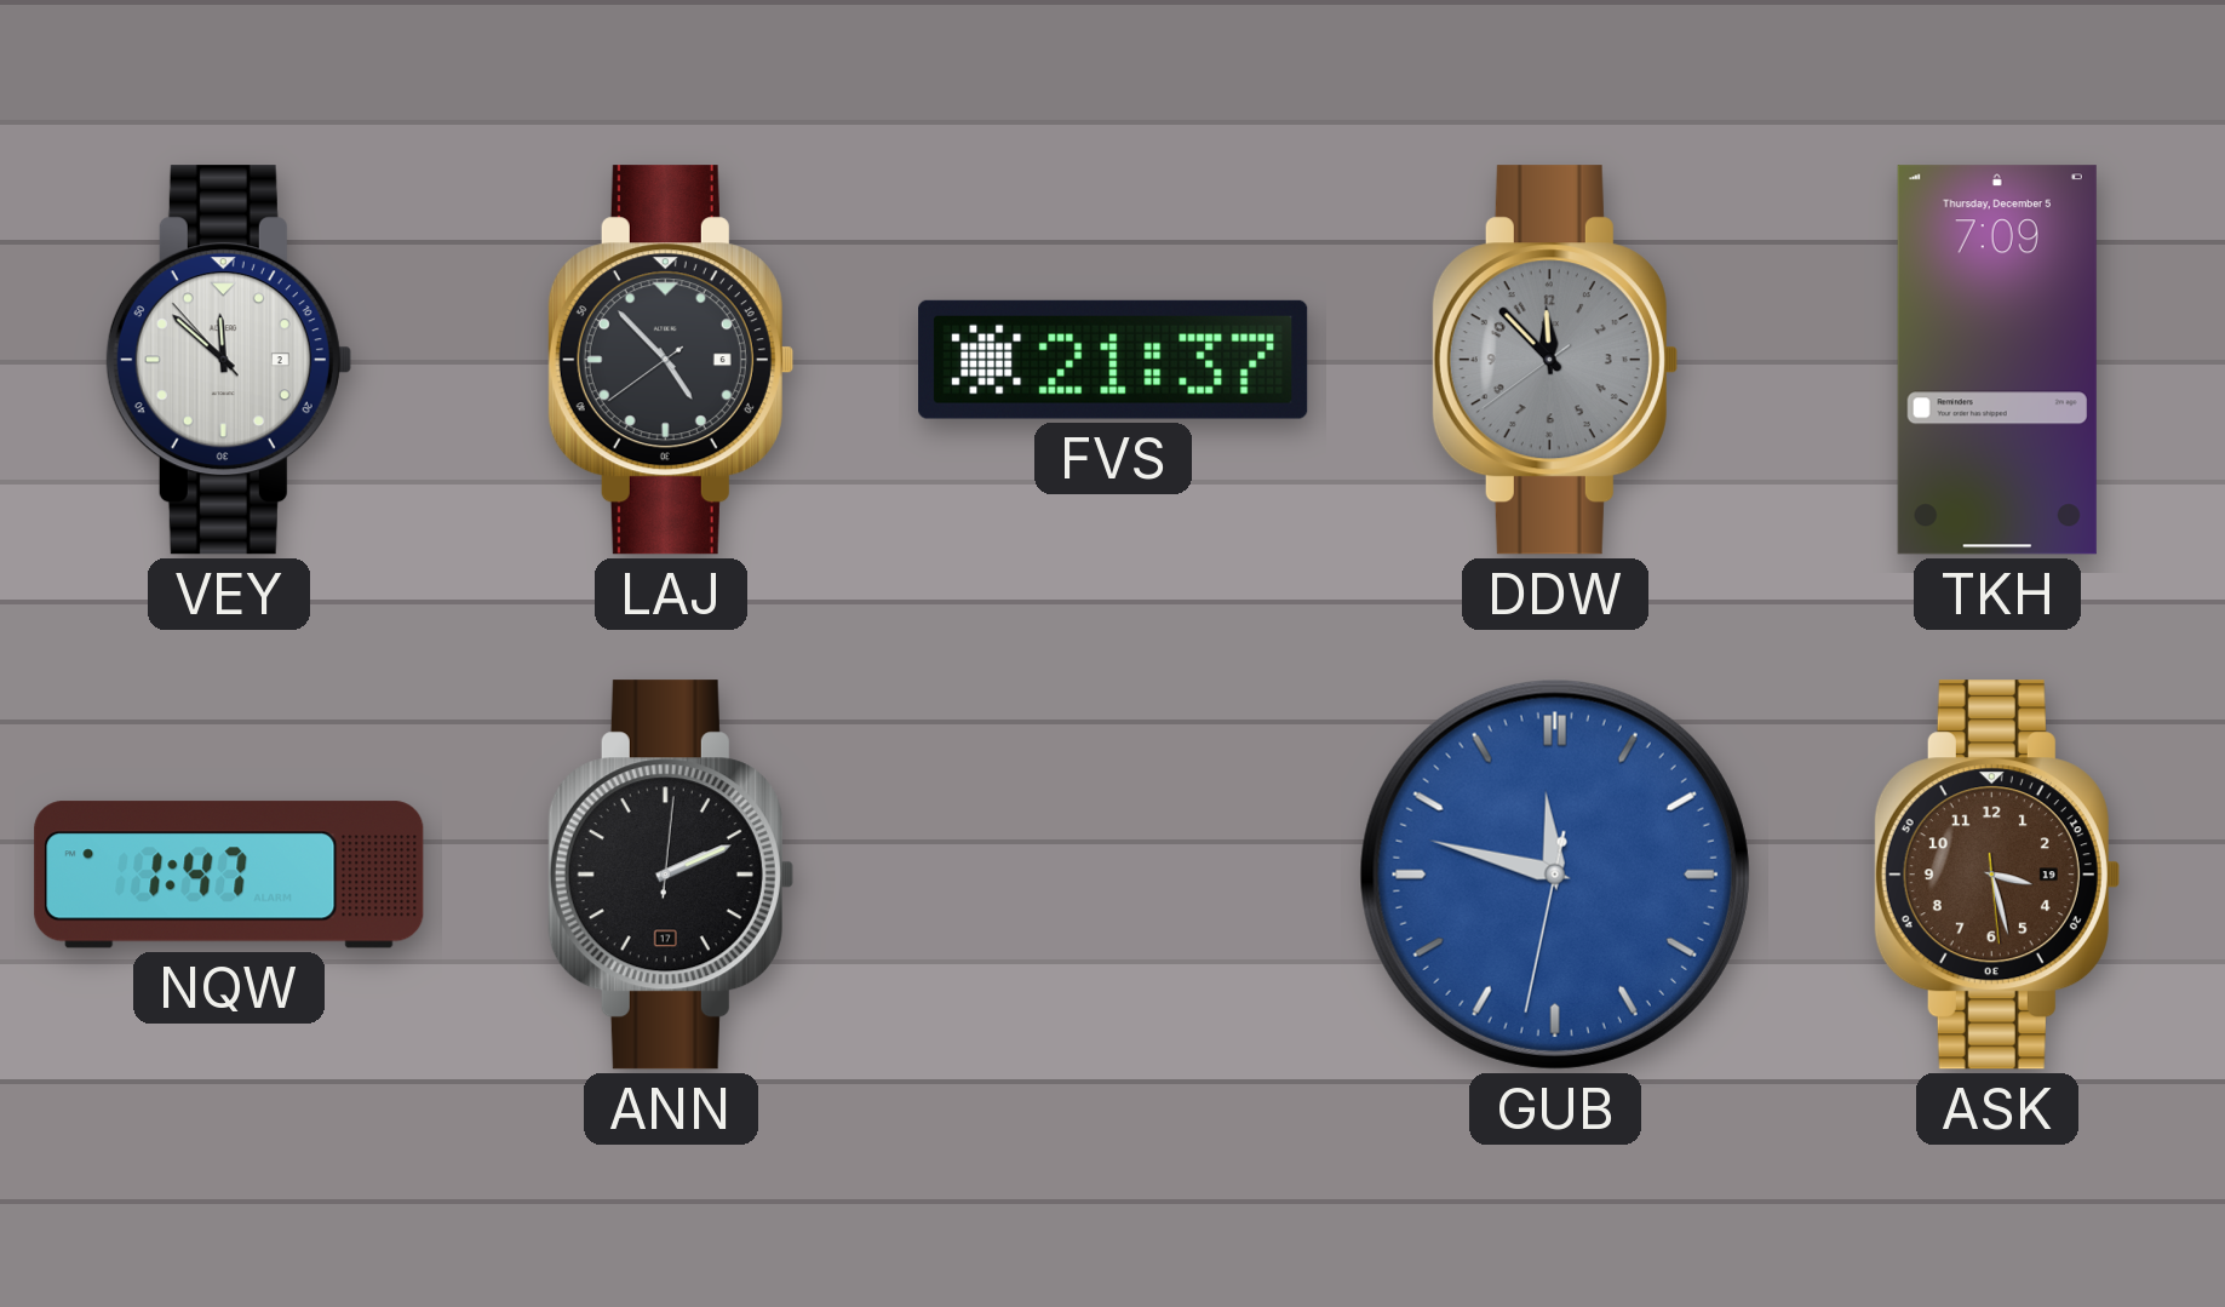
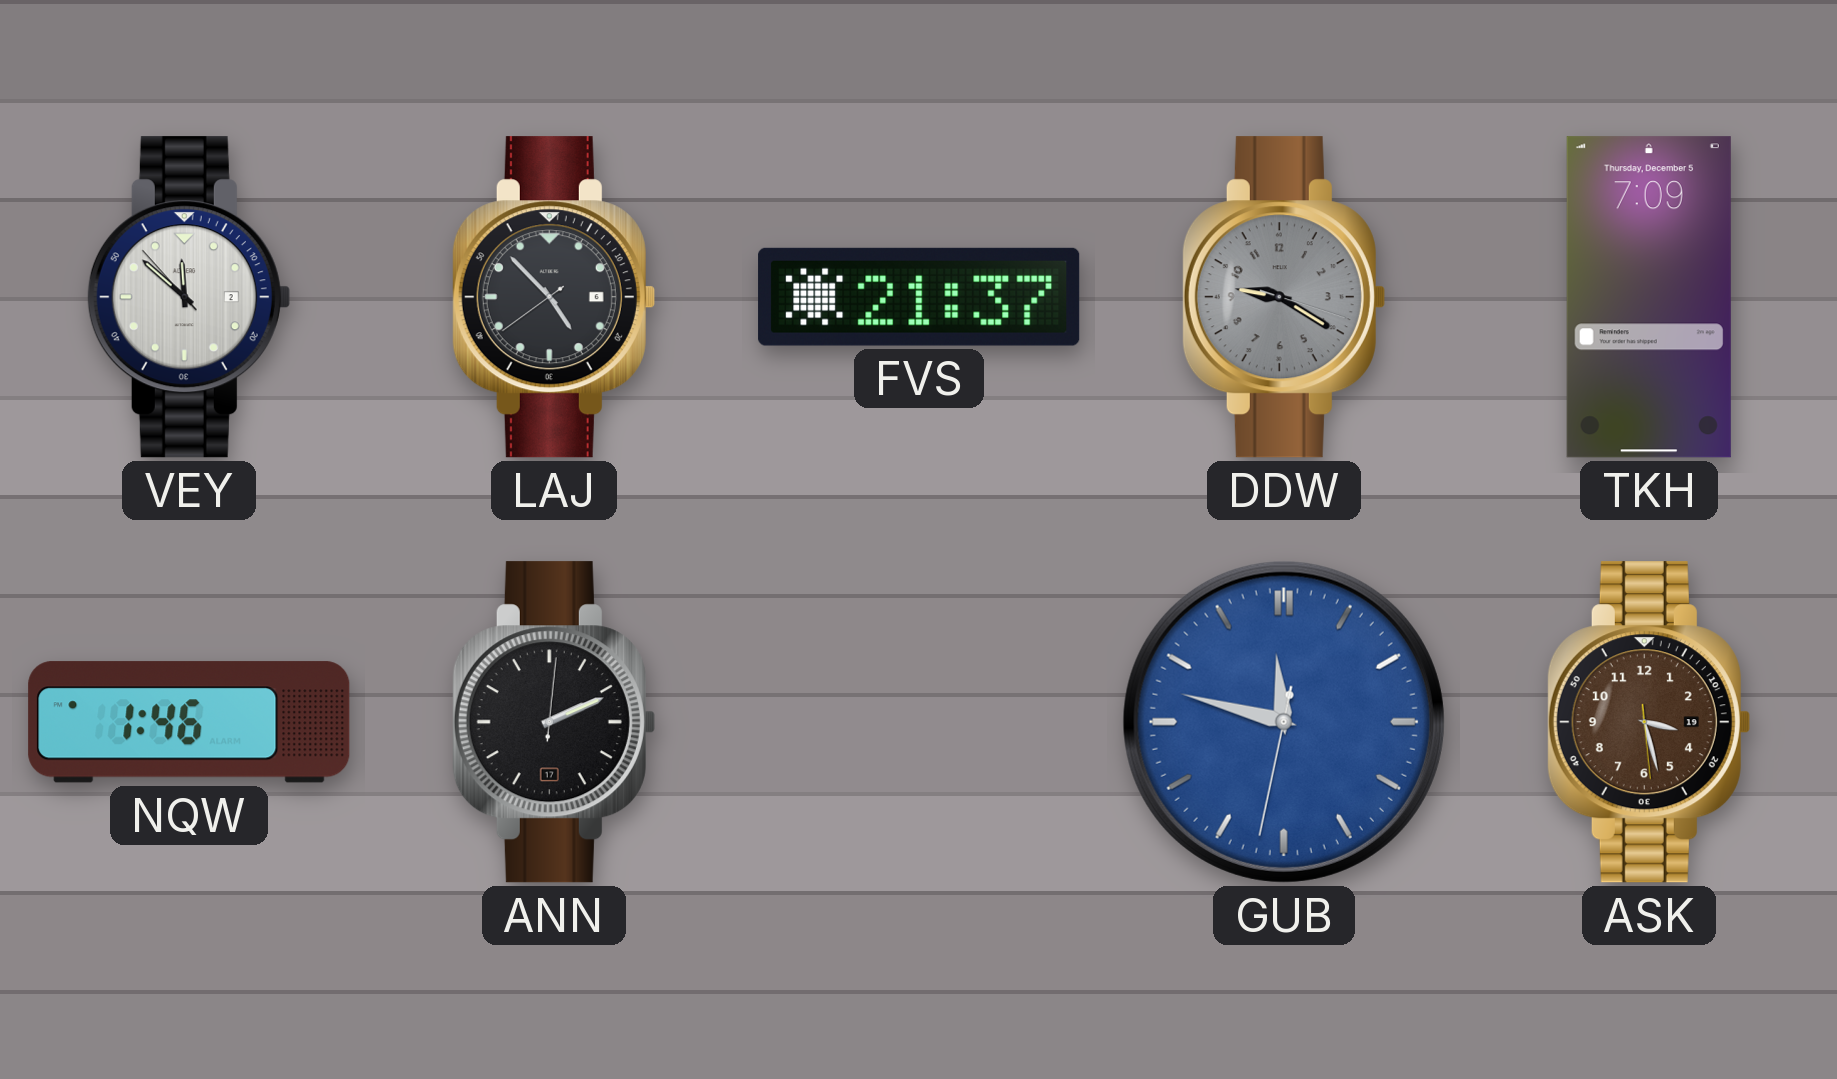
DDW: 11:52 -> 9:20
NQW: 1:47 -> 1:46
